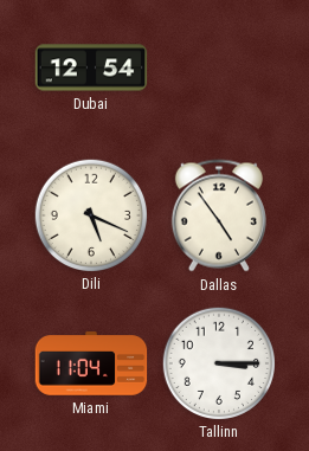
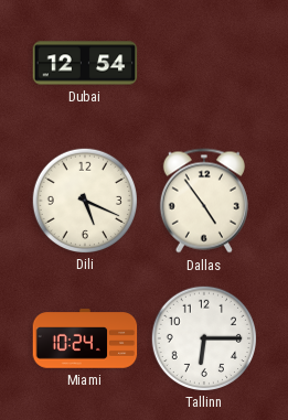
Miami: 11:04 -> 10:24
Tallinn: 3:15 -> 6:15
